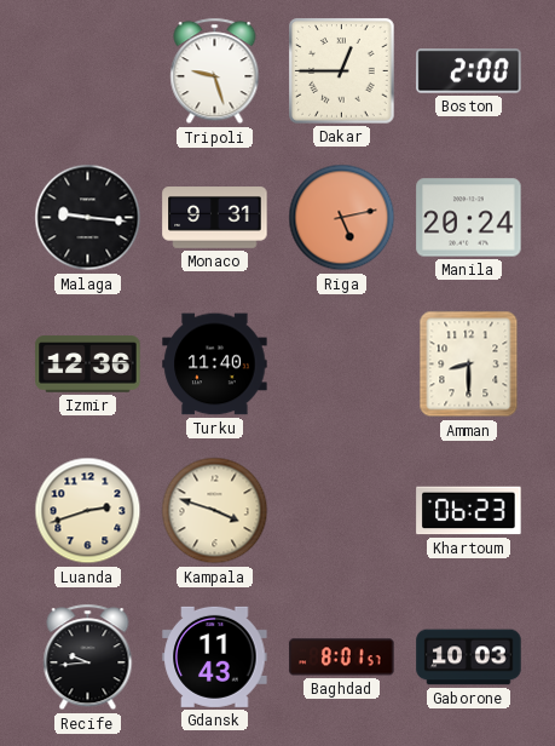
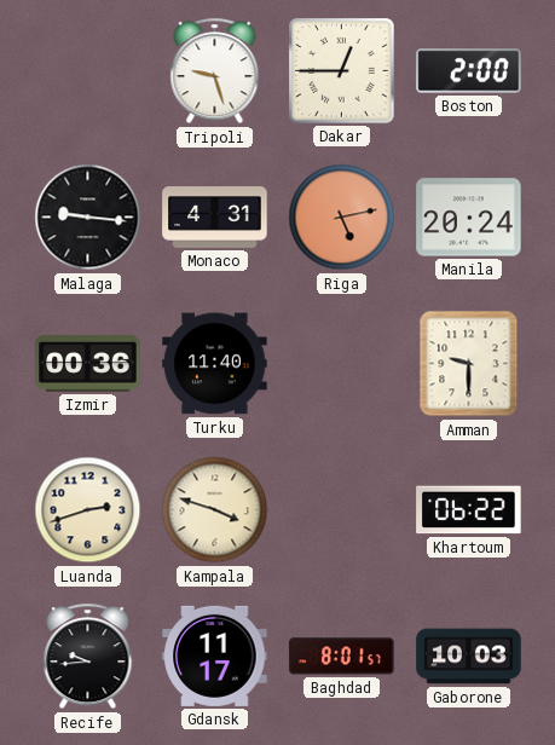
Monaco: 9:31 -> 4:31
Izmir: 12:36 -> 00:36
Amman: 8:30 -> 9:30
Khartoum: 06:23 -> 06:22
Gdansk: 11:43 -> 11:17
